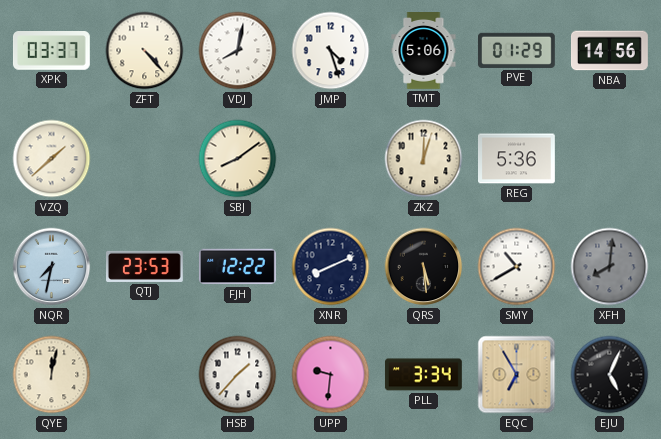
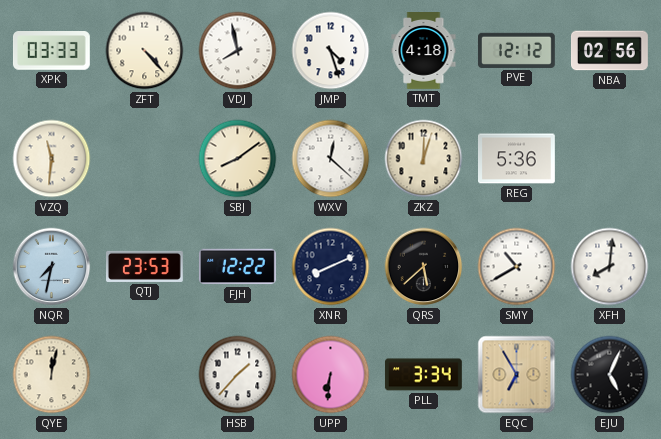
XPK: 03:37 -> 03:33
VDJ: 8:02 -> 7:58
TMT: 5:06 -> 4:18
PVE: 01:29 -> 12:12
NBA: 14:56 -> 02:56
VZQ: 1:38 -> 11:31
WXV: none -> 12:22
QRS: 5:29 -> 5:38
XFH dial: grey -> white
UPP: 9:31 -> 6:31
